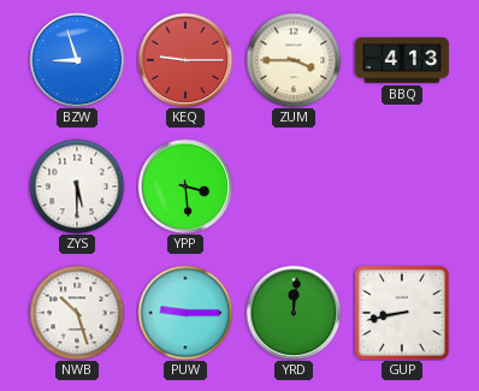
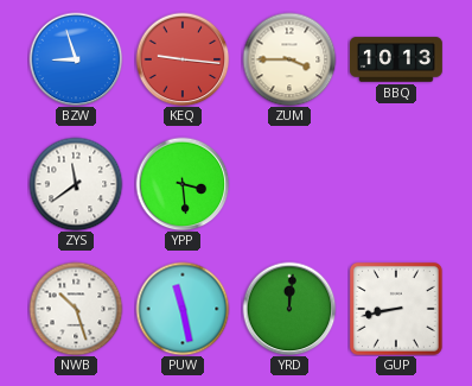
KEQ: 9:15 -> 9:16
BBQ: 4:13 -> 10:13
ZYS: 5:30 -> 11:39
PUW: 9:15 -> 11:28
